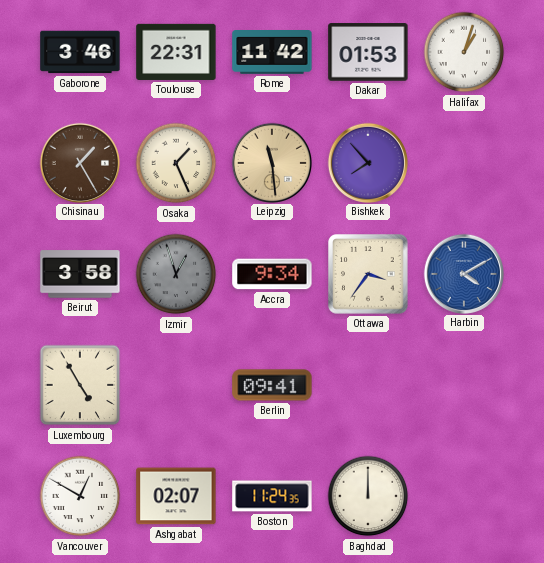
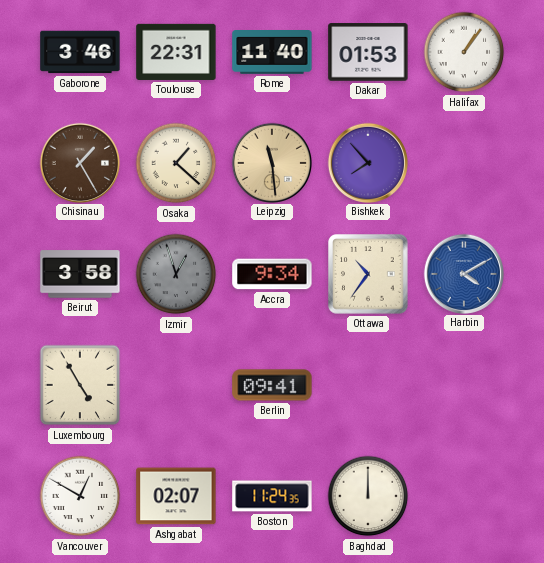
Rome: 11:42 -> 11:40
Halifax: 1:03 -> 1:06
Osaka: 1:26 -> 1:22
Ottawa: 3:36 -> 10:36
